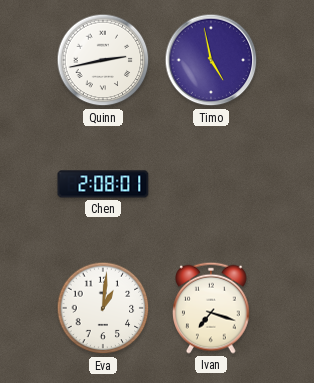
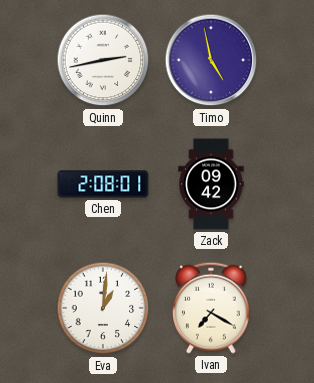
Zack: none -> 09:42
Ivan: 7:18 -> 7:20
